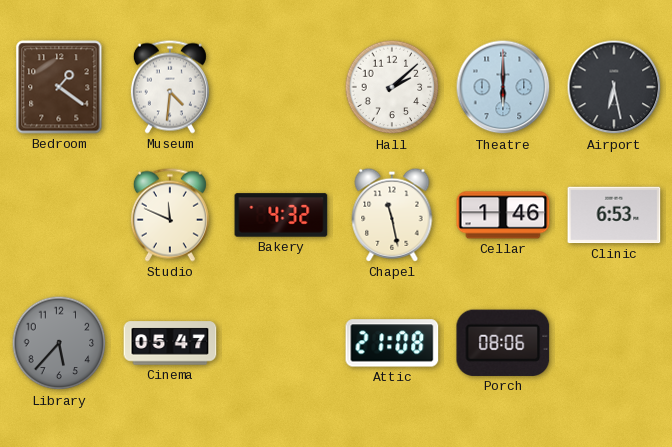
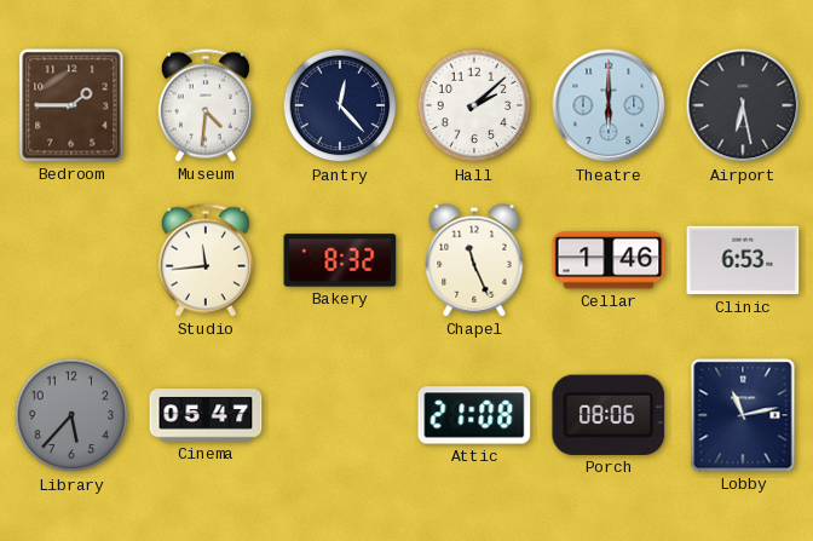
Bedroom: 1:21 -> 1:45
Pantry: none -> 12:23
Studio: 11:49 -> 11:44
Bakery: 4:32 -> 8:32
Chapel: 11:28 -> 11:26
Lobby: none -> 11:13
